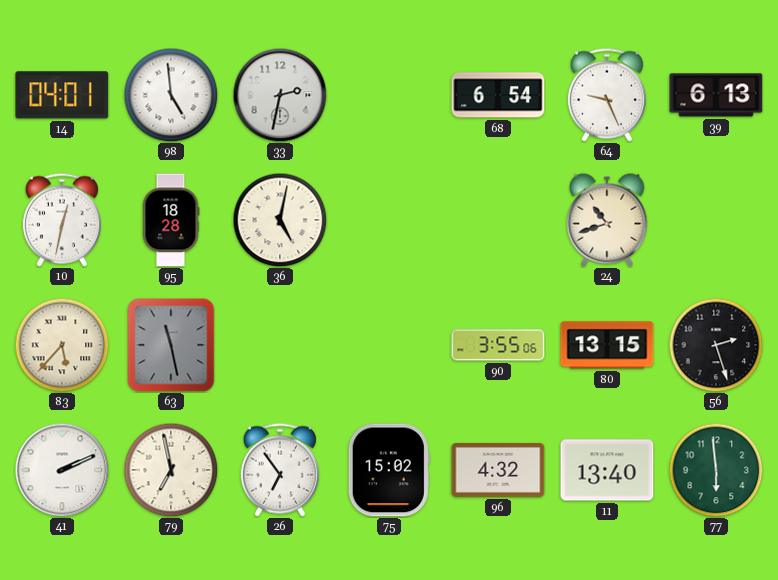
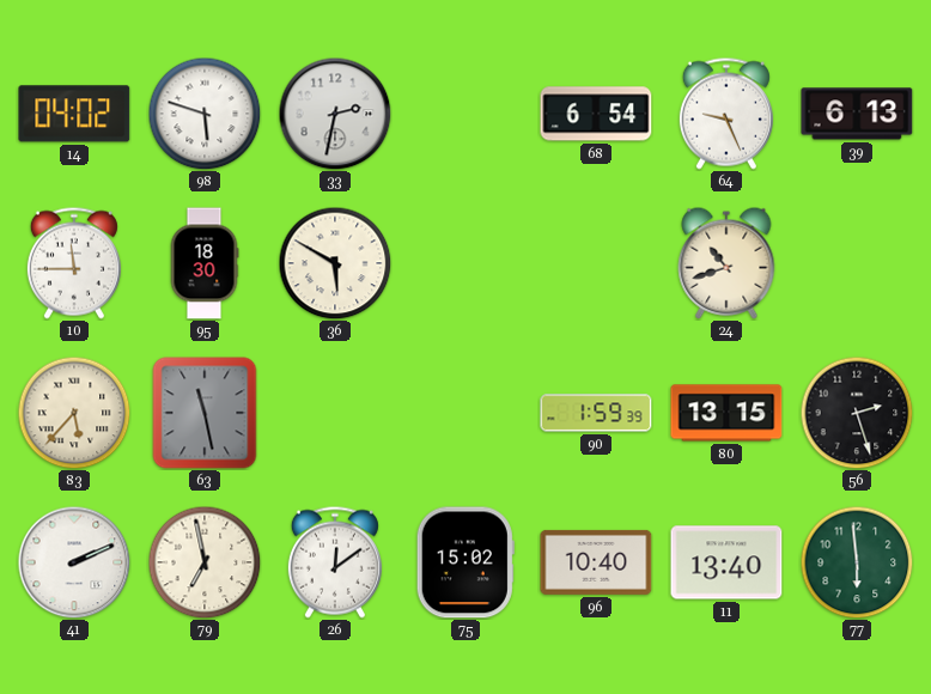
14: 04:01 -> 04:02
98: 4:59 -> 5:48
10: 12:32 -> 11:45
95: 18:28 -> 18:30
36: 5:02 -> 5:50
90: 3:55 -> 1:59
26: 6:54 -> 12:09
96: 4:32 -> 10:40
